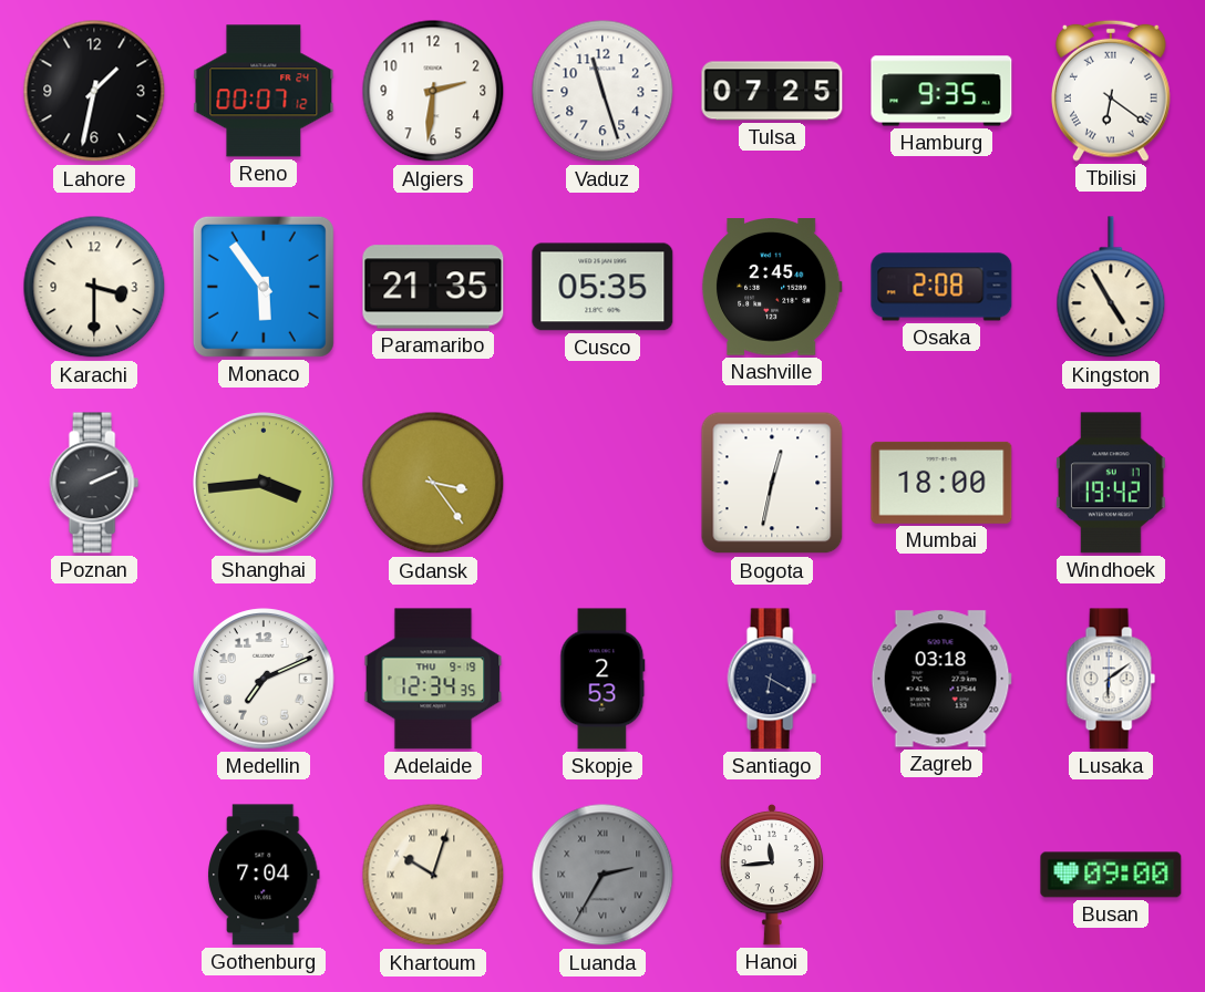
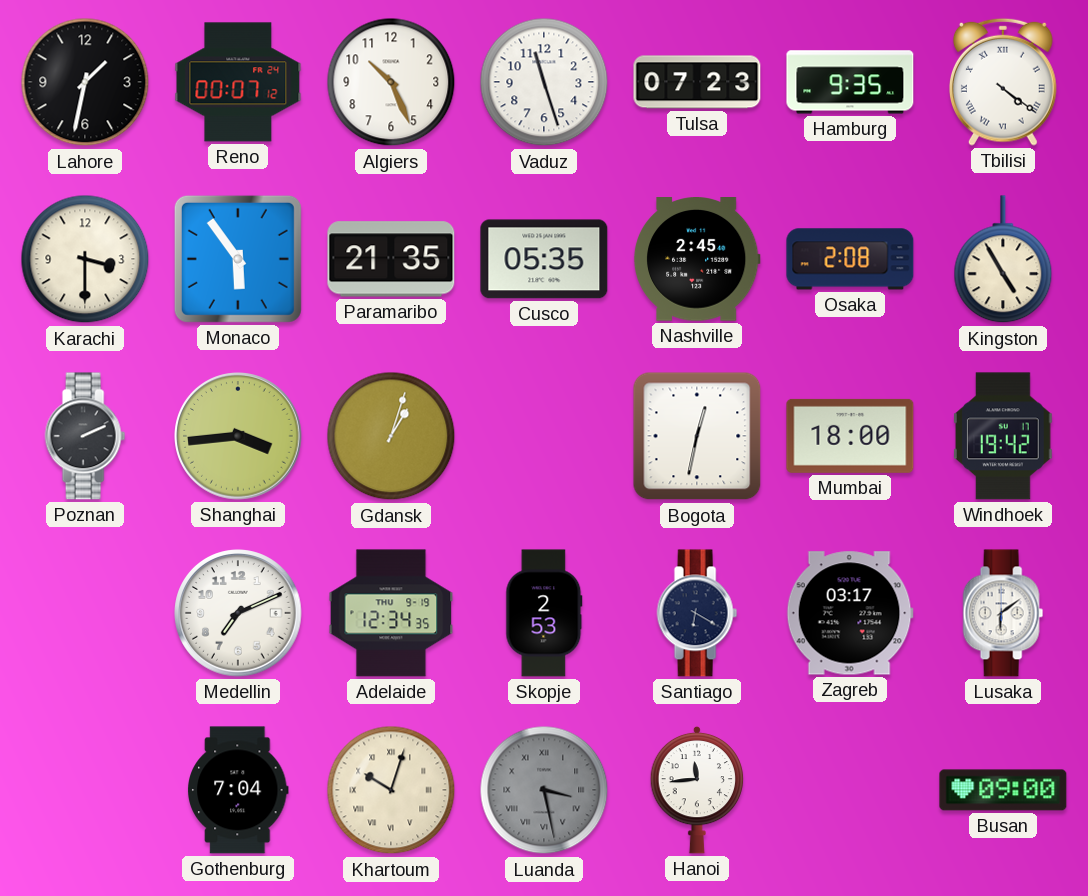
Algiers: 2:31 -> 10:26
Tulsa: 07:25 -> 07:23
Tbilisi: 6:21 -> 4:21
Gdansk: 3:24 -> 1:03
Zagreb: 03:18 -> 03:17
Luanda: 2:35 -> 3:28
